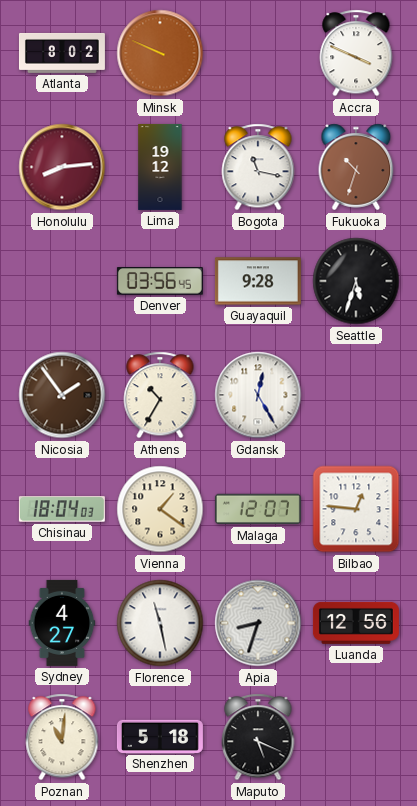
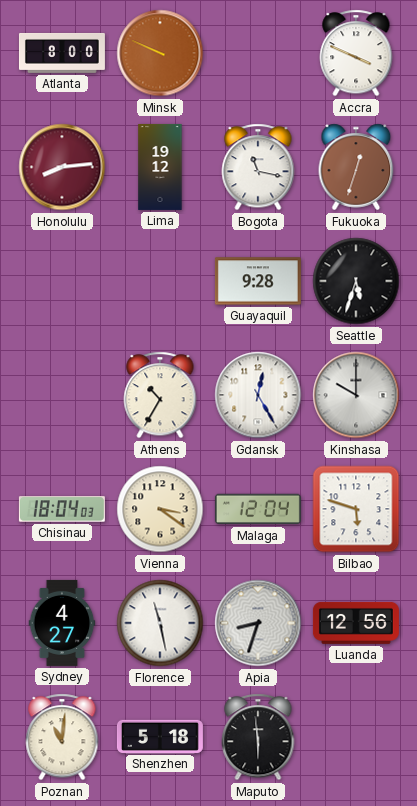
Atlanta: 8:02 -> 8:00
Fukuoka: 10:33 -> 12:33
Denver: 03:56 -> none
Nicosia: 1:54 -> none
Kinshasa: none -> 10:00
Vienna: 1:21 -> 3:21
Malaga: 12:07 -> 12:04
Bilbao: 12:46 -> 5:48
Maputo: 5:19 -> 5:59
